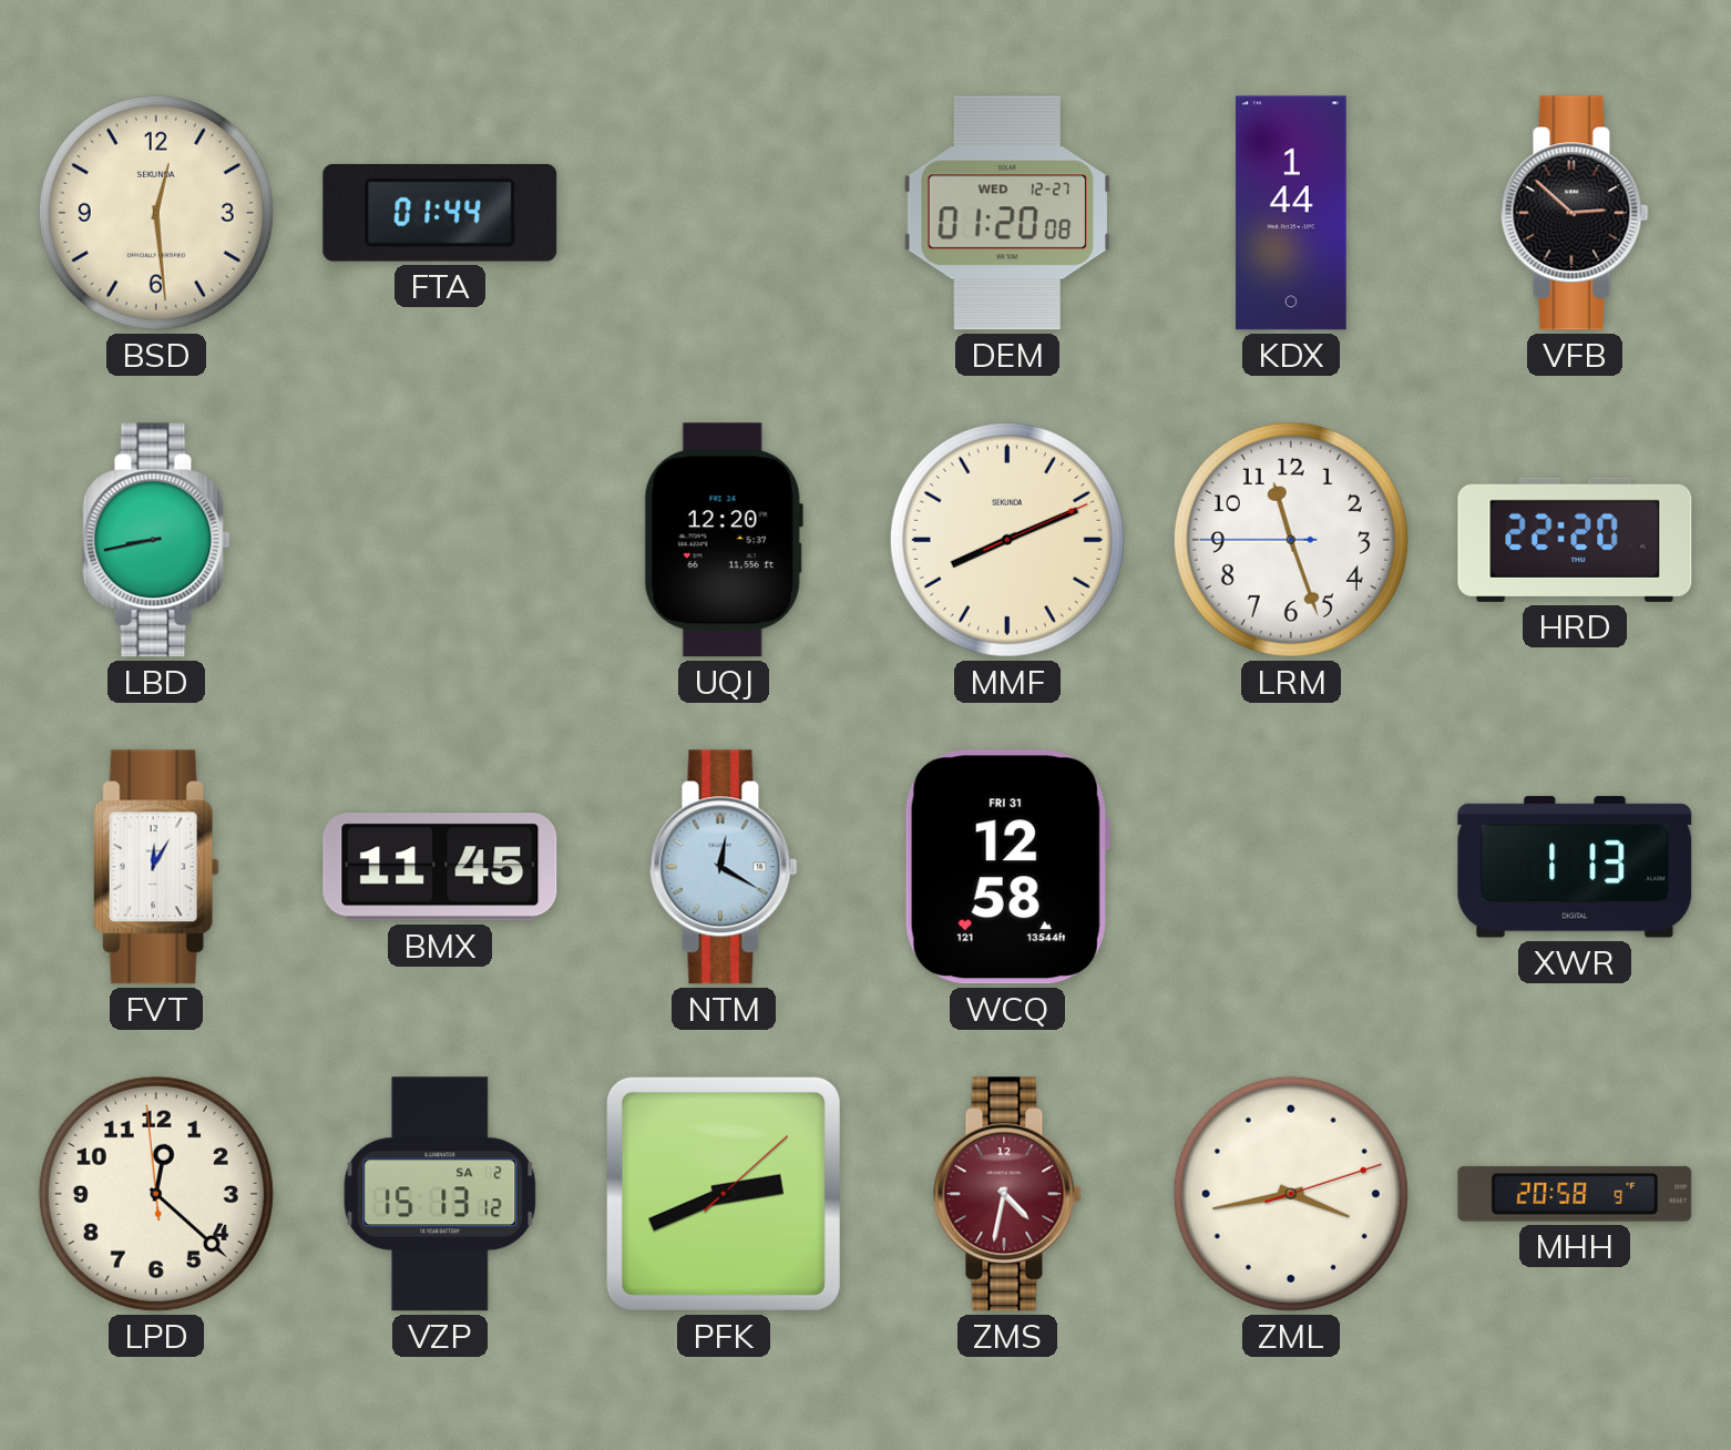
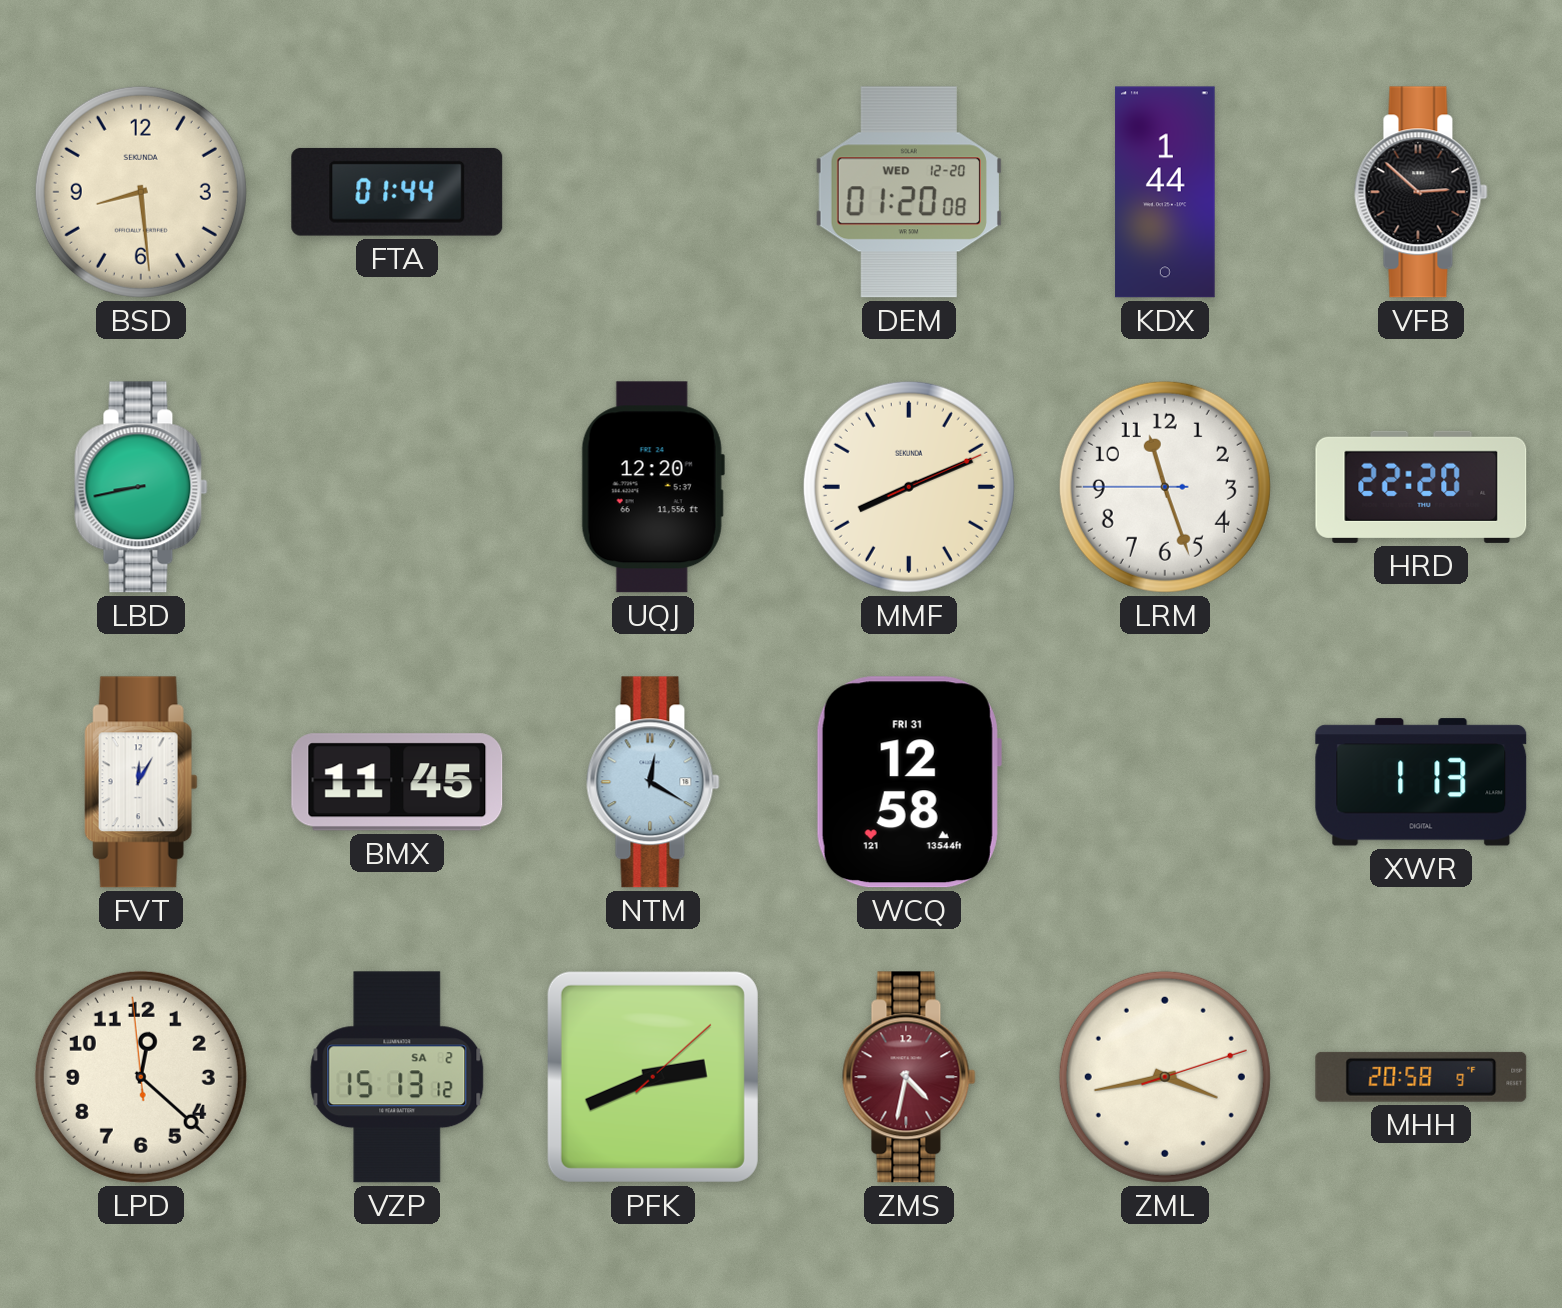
BSD: 12:29 -> 8:29
DEM date: WED 12-27 -> WED 12-20
